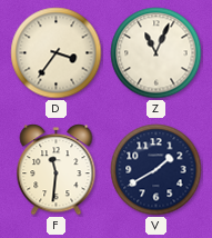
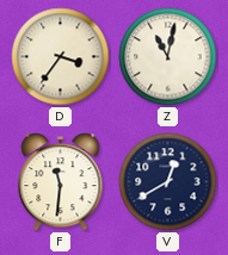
Z: 11:04 -> 11:02
V: 1:40 -> 12:40
